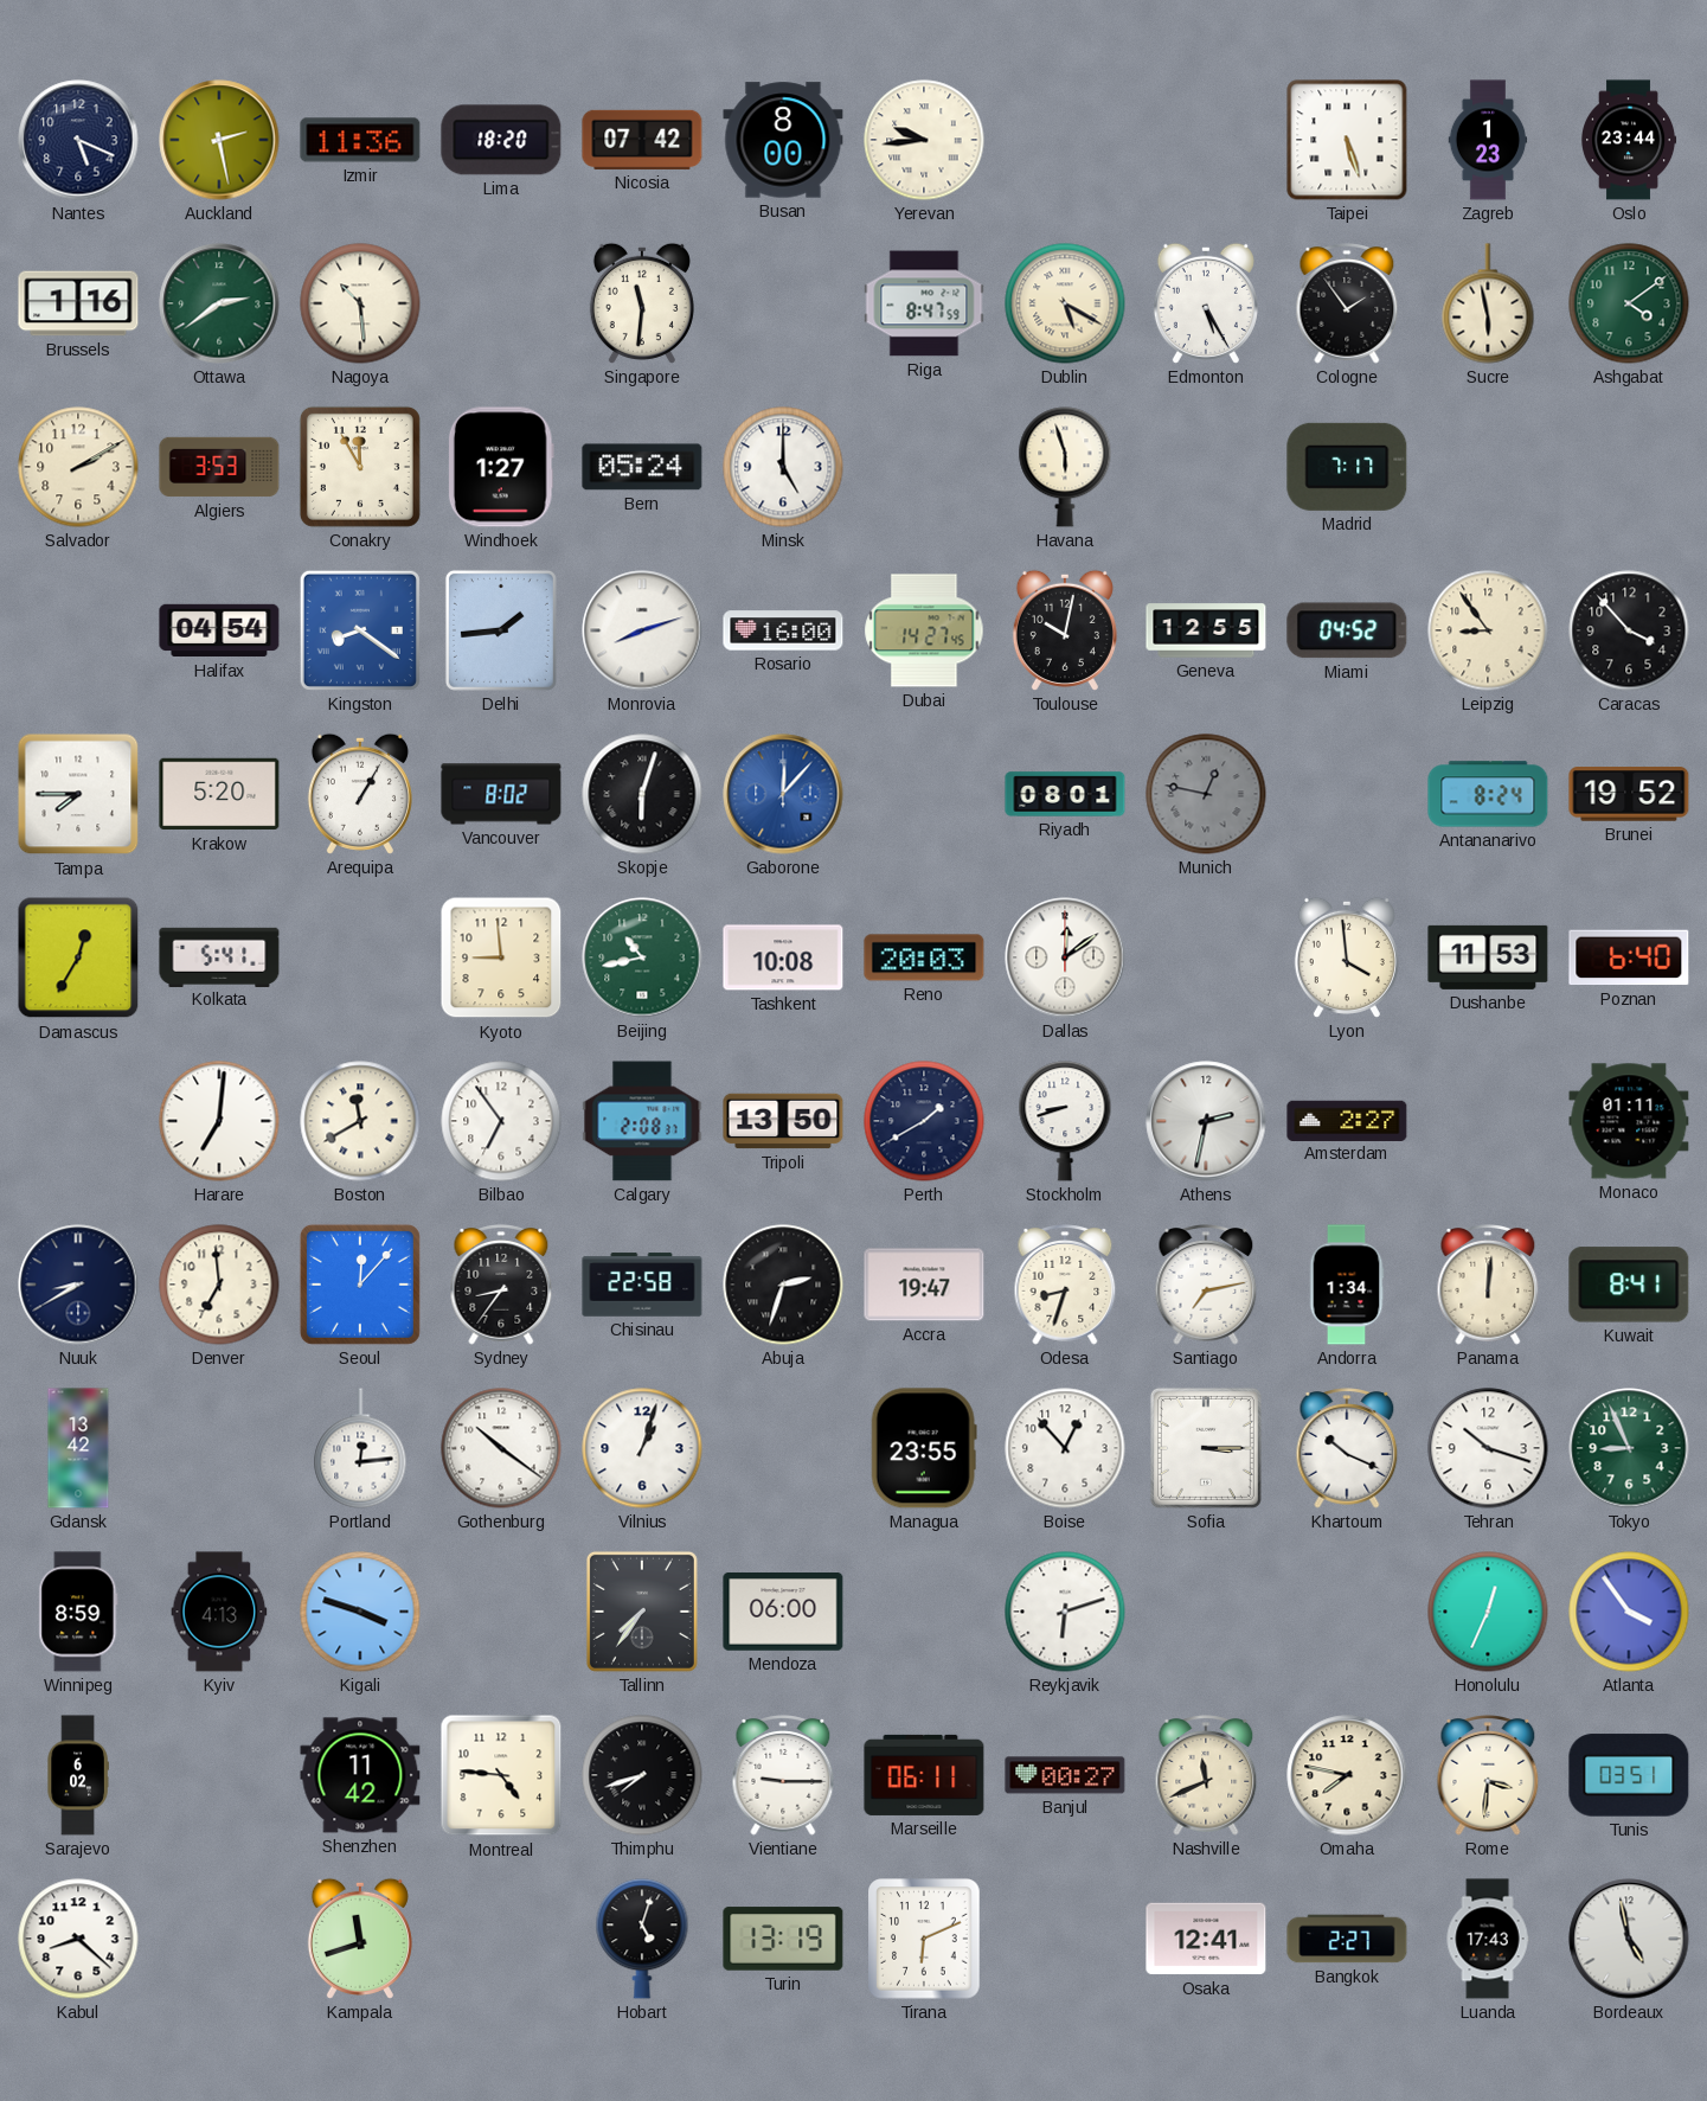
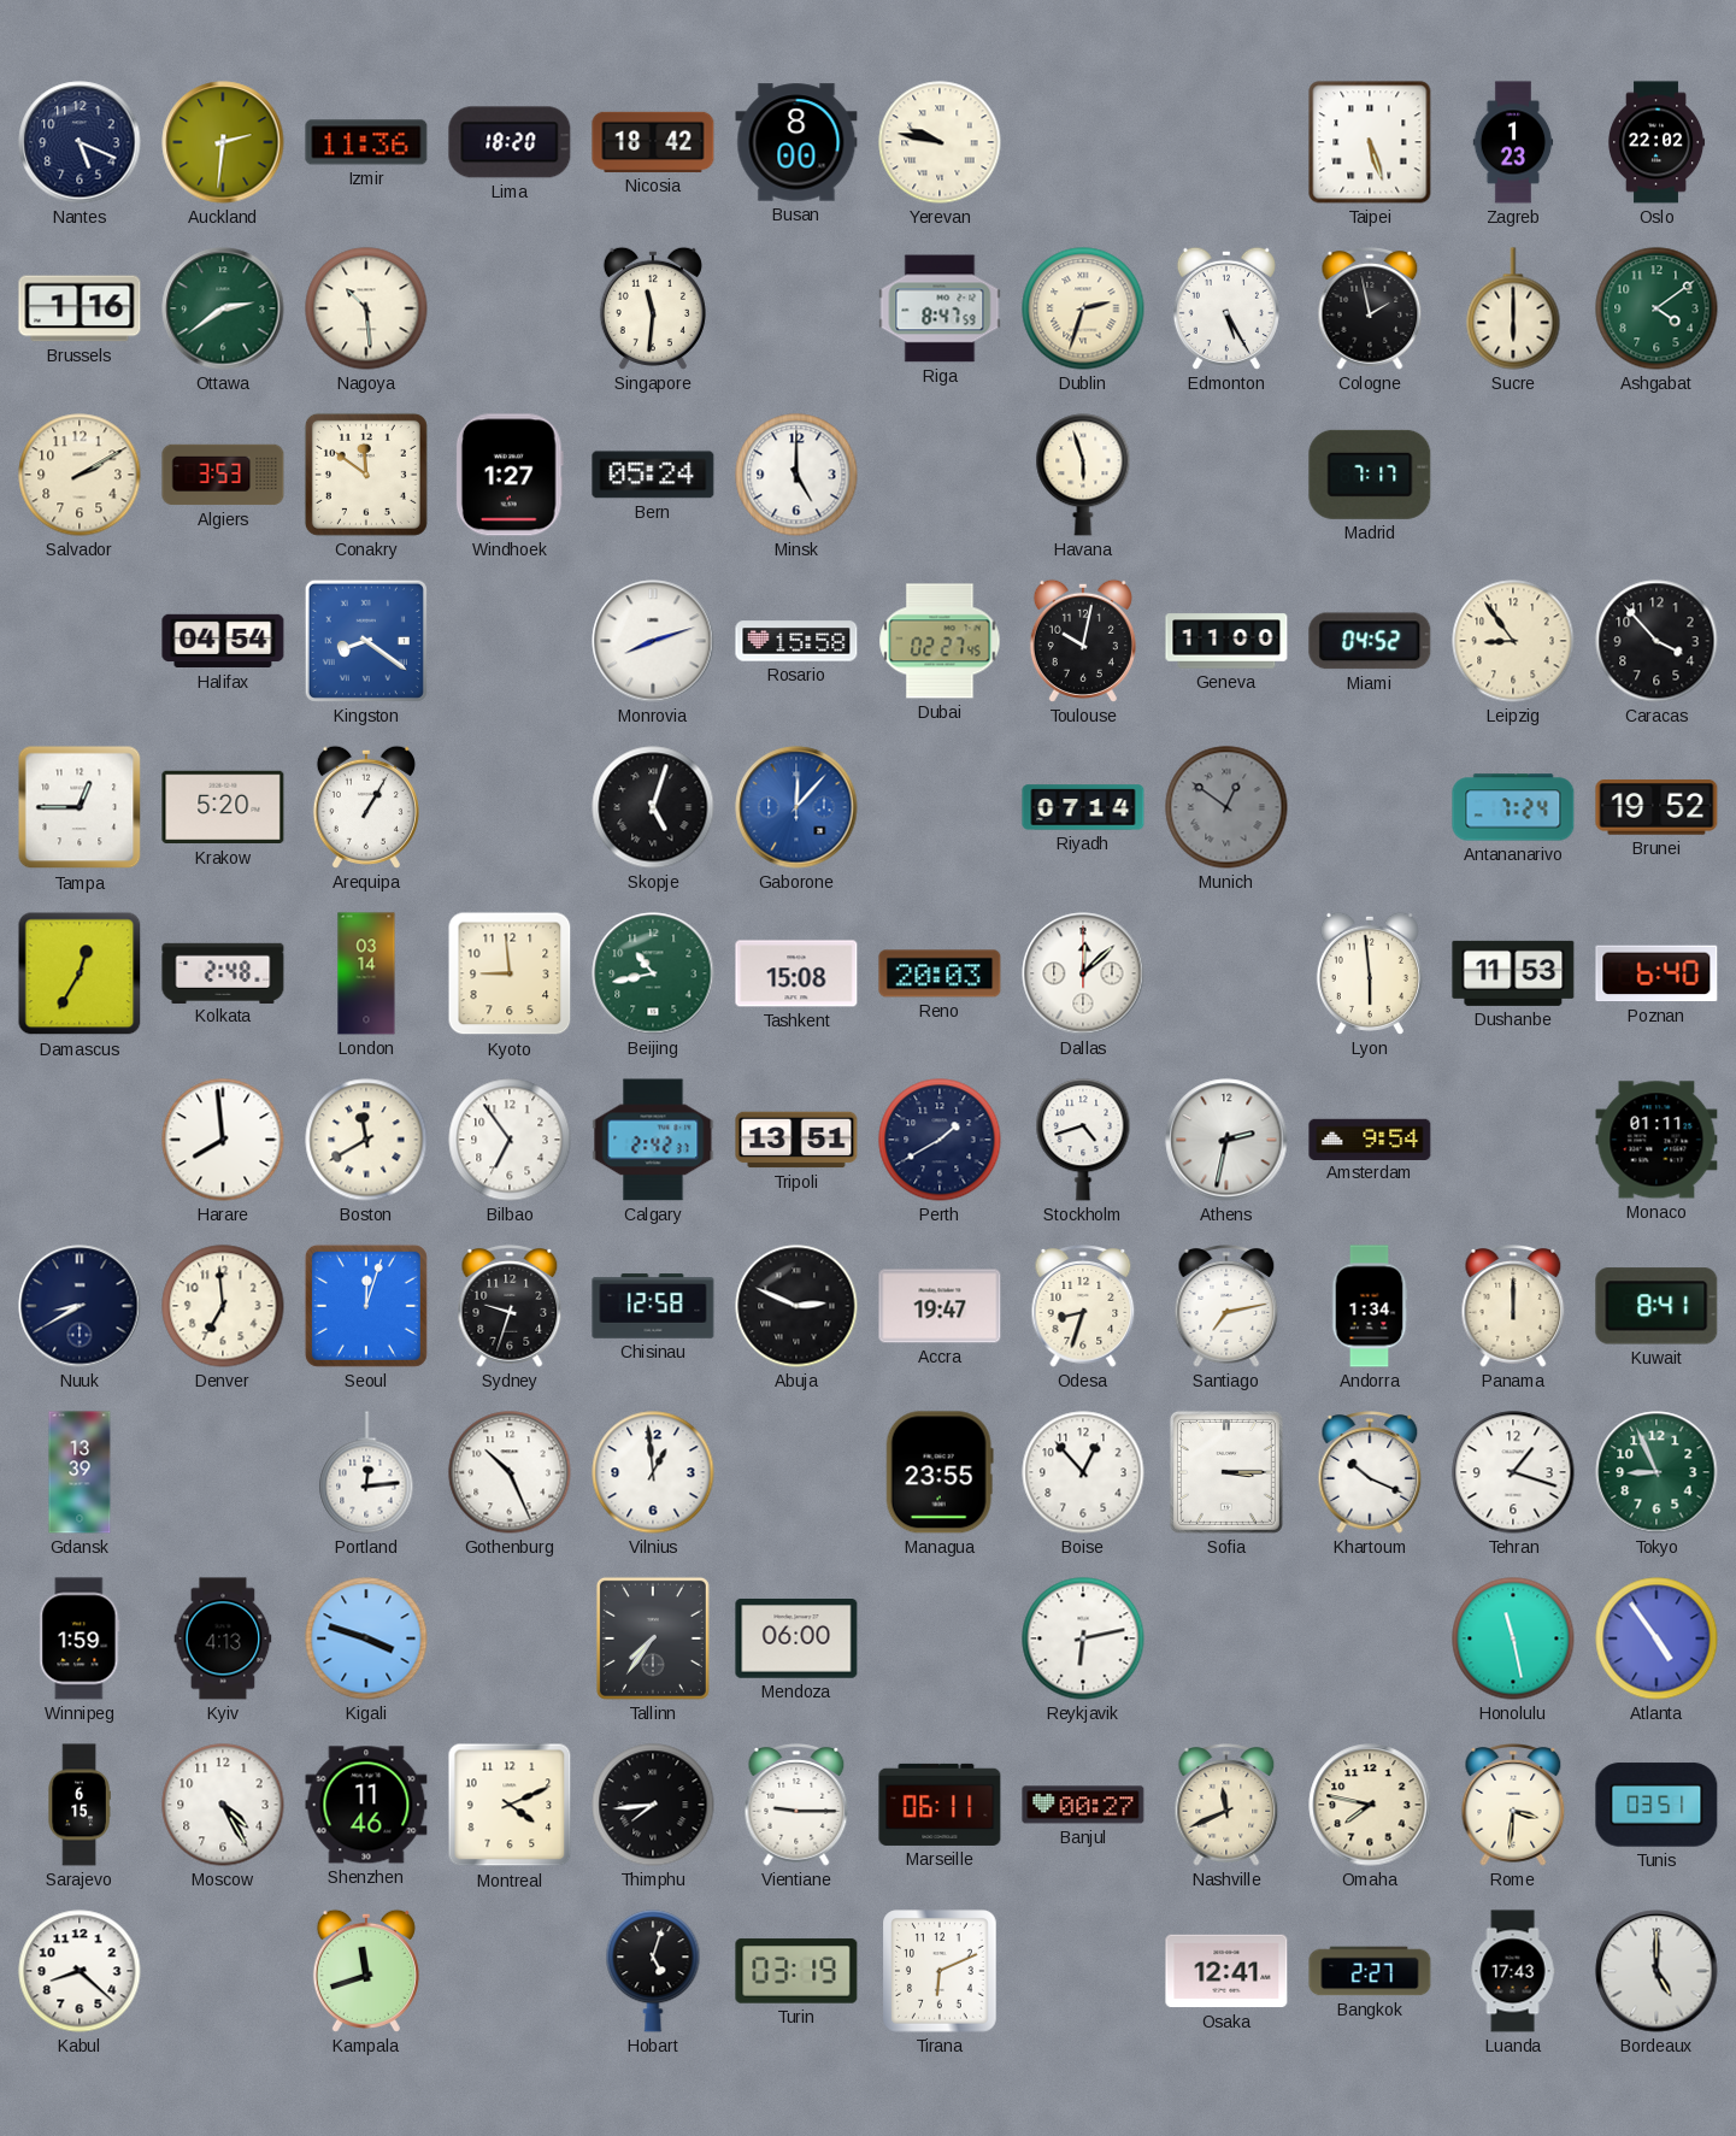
Auckland: 2:28 -> 2:31
Nicosia: 07:42 -> 18:42
Yerevan: 9:44 -> 9:47
Oslo: 23:44 -> 22:02
Dublin: 5:20 -> 2:33
Cologne: 1:54 -> 1:58
Sucre: 5:58 -> 6:00
Conakry: 11:55 -> 11:51
Delhi: 1:44 -> none
Rosario: 16:00 -> 15:58
Dubai: 14:27 -> 02:27
Geneva: 12:55 -> 11:00
Tampa: 7:45 -> 12:45
Vancouver: 8:02 -> none
Skopje: 6:03 -> 5:03
Riyadh: 08:01 -> 07:14
Munich: 12:47 -> 12:51
Antananarivo: 8:24 -> 7:24
Kolkata: 5:41 -> 2:48
London: none -> 03:14
Tashkent: 10:08 -> 15:08
Dallas: 12:09 -> 12:08
Lyon: 3:59 -> 5:59
Harare: 7:01 -> 7:59
Calgary: 2:08 -> 2:42
Tripoli: 13:50 -> 13:51
Stockholm: 8:42 -> 4:42
Amsterdam: 2:27 -> 9:54
Seoul: 12:07 -> 12:03
Sydney: 8:36 -> 9:33
Chisinau: 22:58 -> 12:58
Abuja: 2:33 -> 2:49
Panama: 12:01 -> 12:00
Gdansk: 13:42 -> 13:39
Gothenburg: 10:21 -> 10:26
Vilnius: 1:03 -> 12:59
Tehran: 10:18 -> 1:18
Winnipeg: 8:59 -> 1:59
Reykjavik: 6:12 -> 6:13
Honolulu: 12:34 -> 11:28
Atlanta: 3:54 -> 4:54
Sarajevo: 6:02 -> 6:15
Moscow: none -> 4:25
Shenzhen: 11:42 -> 11:46
Montreal: 4:46 -> 4:11
Thimphu: 7:42 -> 7:44
Turin: 13:19 -> 03:19
Bordeaux: 4:58 -> 5:00
